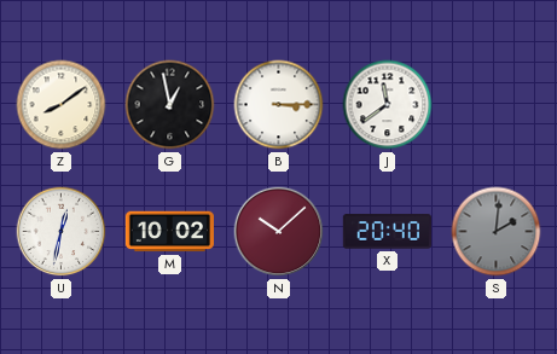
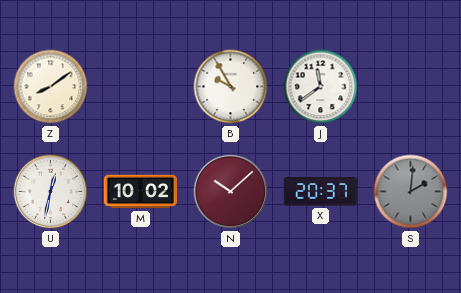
G: 12:58 -> none
B: 3:15 -> 9:55
X: 20:40 -> 20:37
